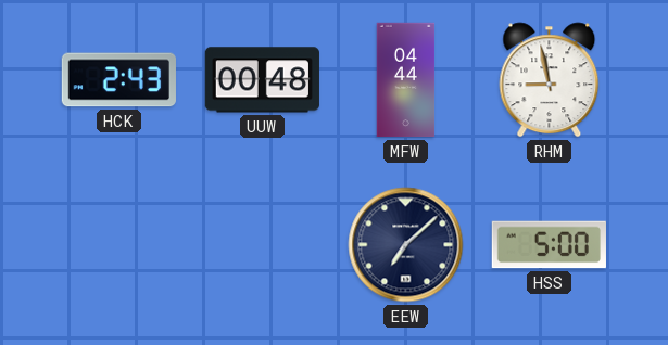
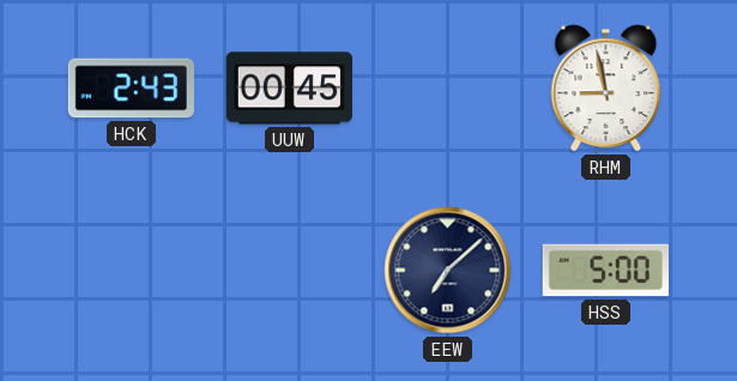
UUW: 00:48 -> 00:45
MFW: 04:44 -> none
